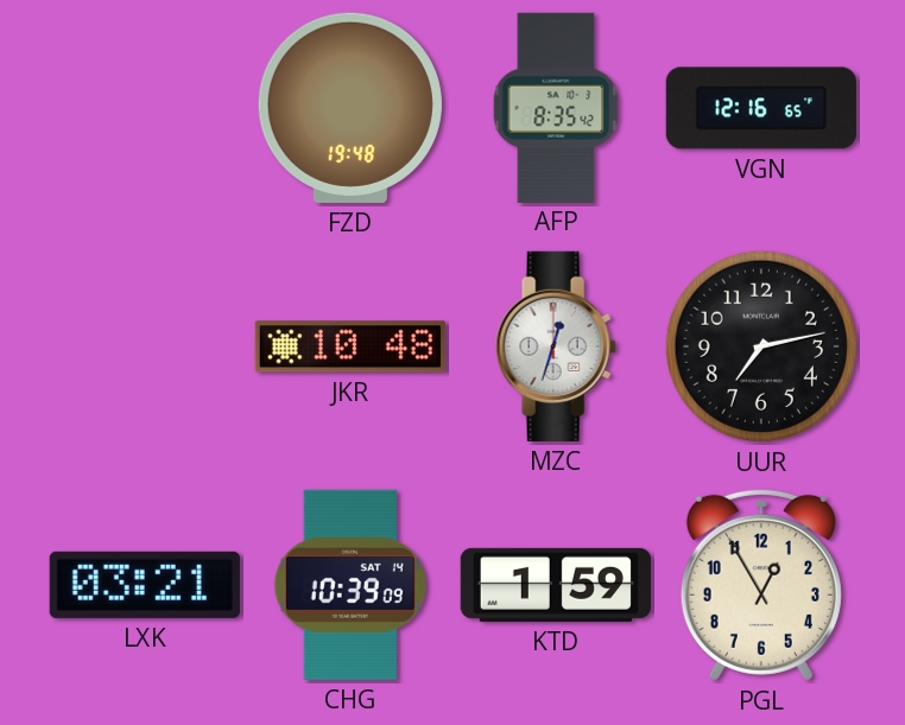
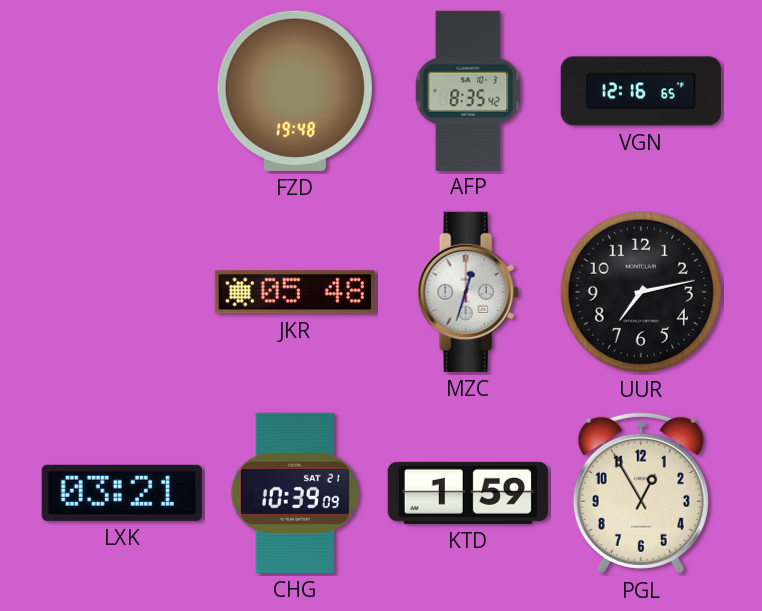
JKR: 10:48 -> 05:48
CHG date: SAT 14 -> SAT 21
